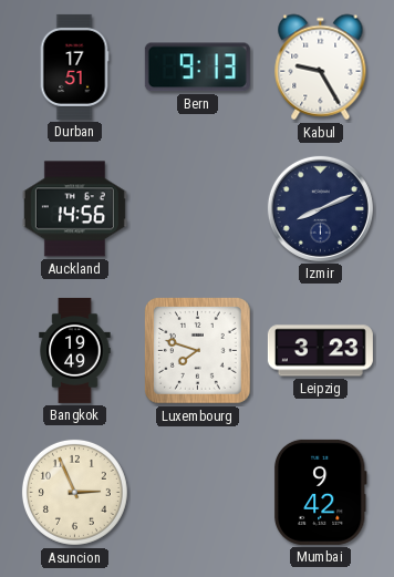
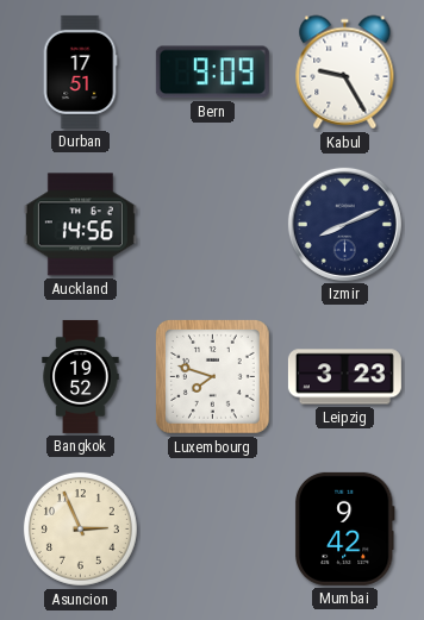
Bern: 9:13 -> 9:09
Bangkok: 19:49 -> 19:52
